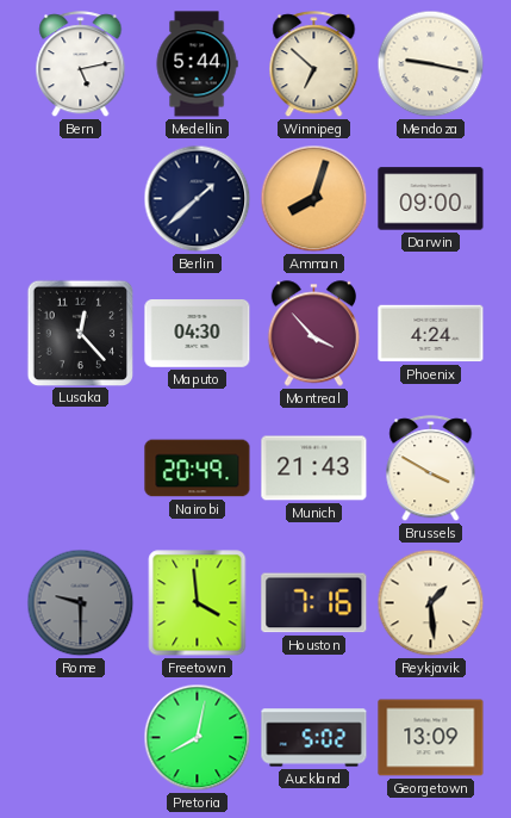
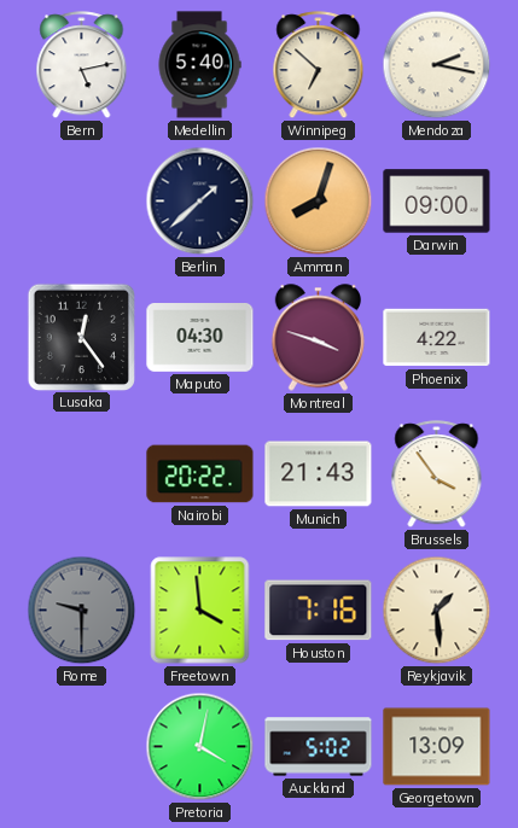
Medellin: 5:44 -> 5:40
Mendoza: 9:17 -> 2:17
Lusaka: 12:23 -> 12:24
Montreal: 3:53 -> 3:48
Phoenix: 4:24 -> 4:22
Nairobi: 20:49 -> 20:22
Brussels: 3:50 -> 3:54
Pretoria: 8:02 -> 4:02
